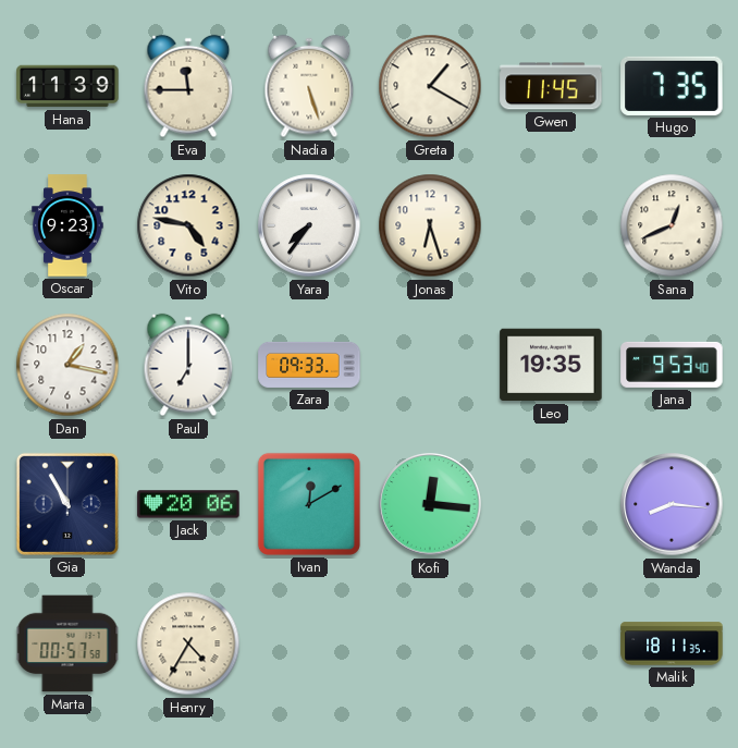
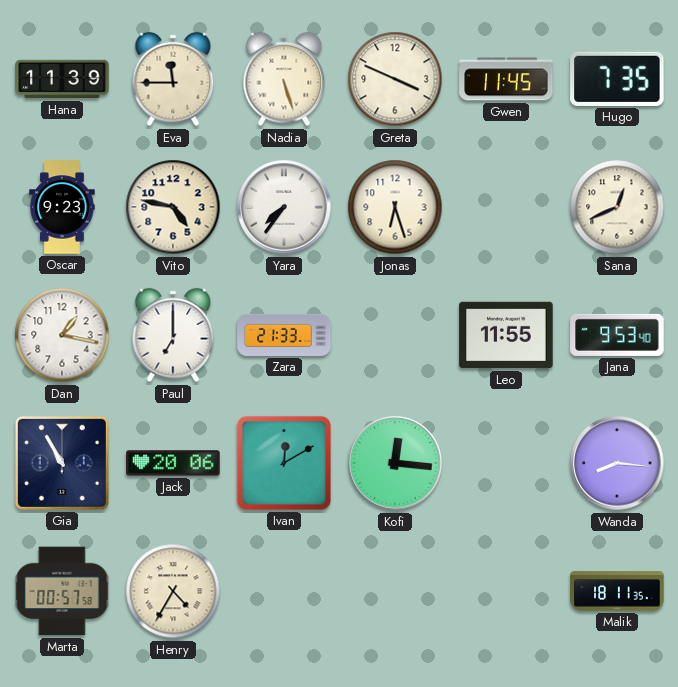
Greta: 1:20 -> 3:49
Zara: 09:33 -> 21:33
Leo: 19:35 -> 11:55
